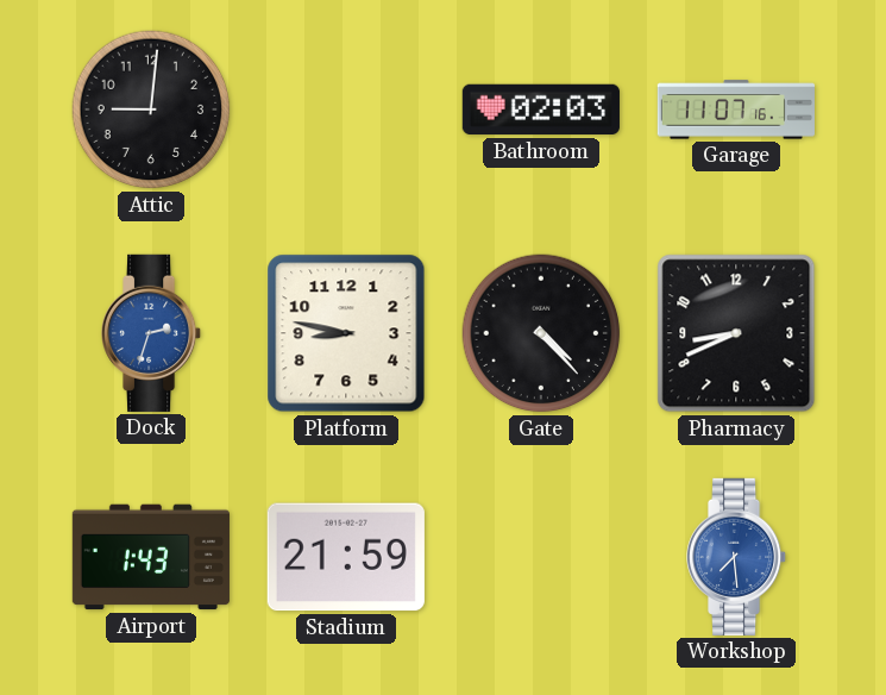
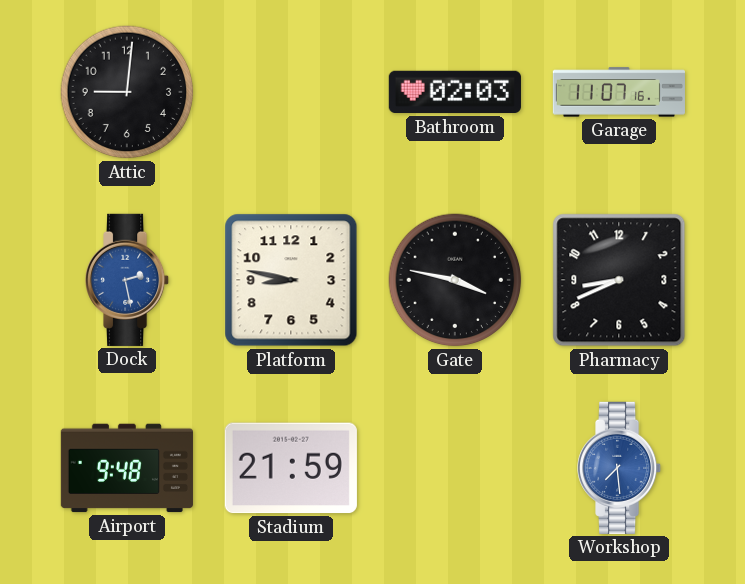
Dock: 2:33 -> 2:28
Gate: 4:23 -> 3:47
Airport: 1:43 -> 9:48
